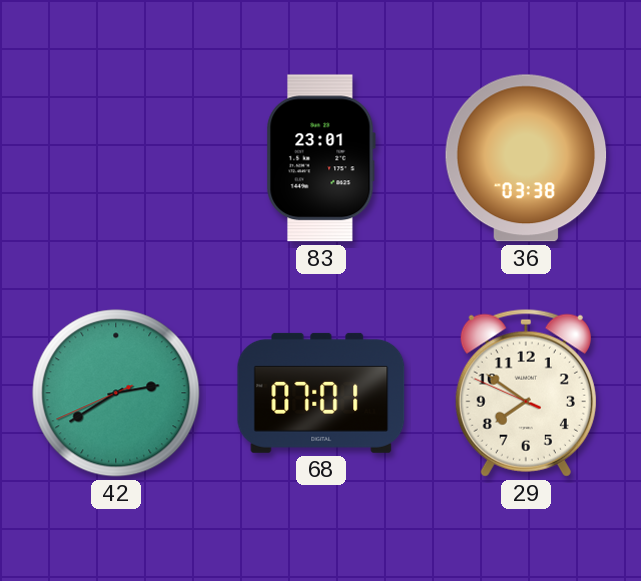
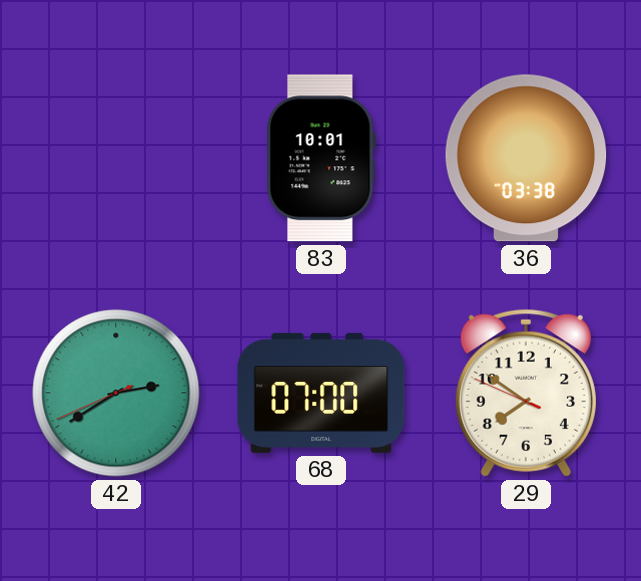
83: 23:01 -> 10:01
68: 07:01 -> 07:00
